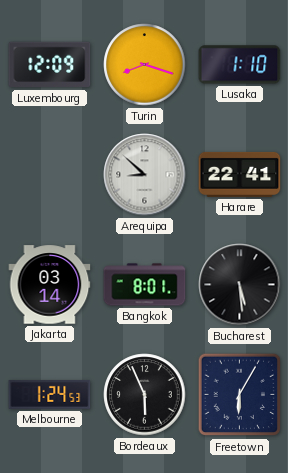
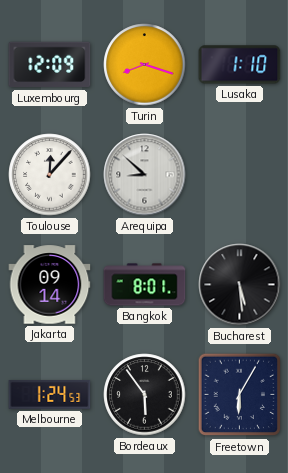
Toulouse: none -> 12:07
Harare: 22:41 -> none
Jakarta: 03:14 -> 09:14
Bordeaux: 5:56 -> 5:54
